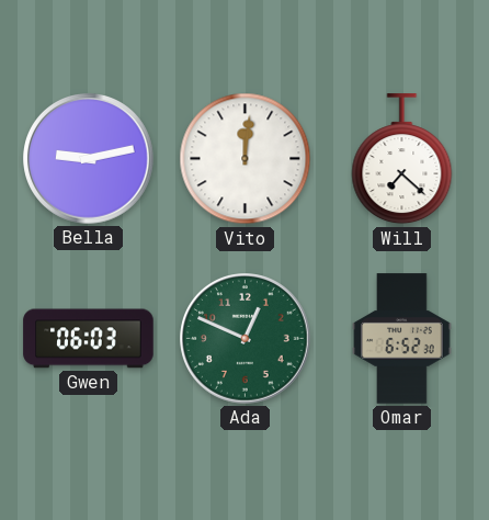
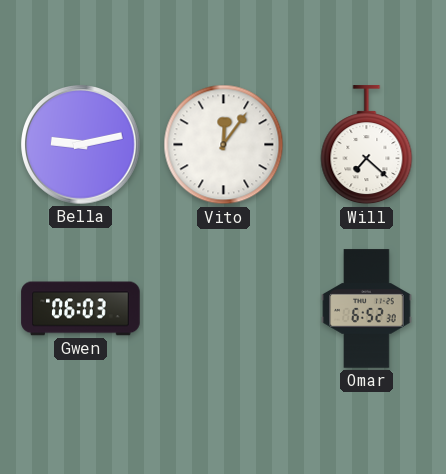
Vito: 12:01 -> 12:06
Ada: 12:49 -> none
